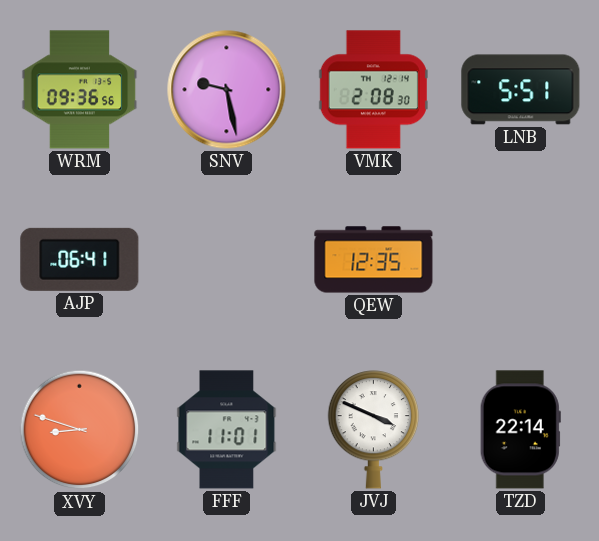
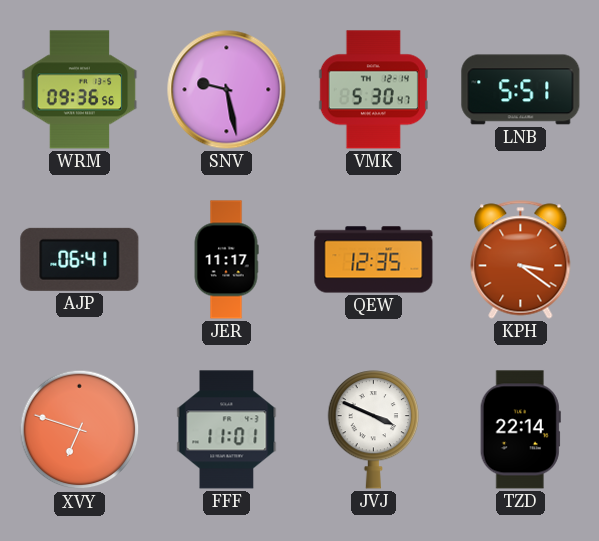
VMK: 2:08 -> 5:30
JER: none -> 11:17
KPH: none -> 3:21
XVY: 8:48 -> 6:48
